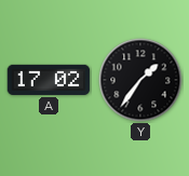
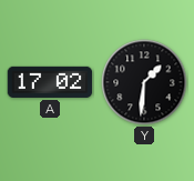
Y: 1:36 -> 1:31
